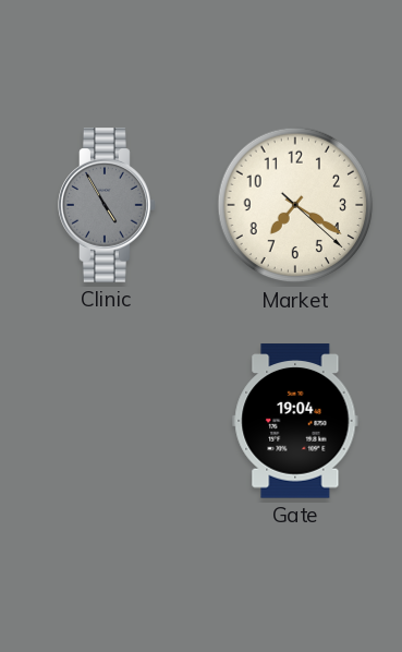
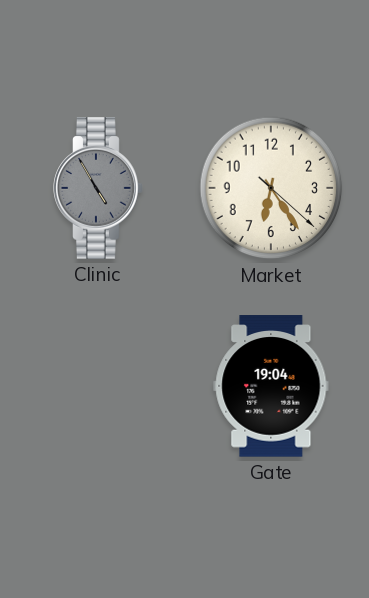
Market: 7:20 -> 6:24
